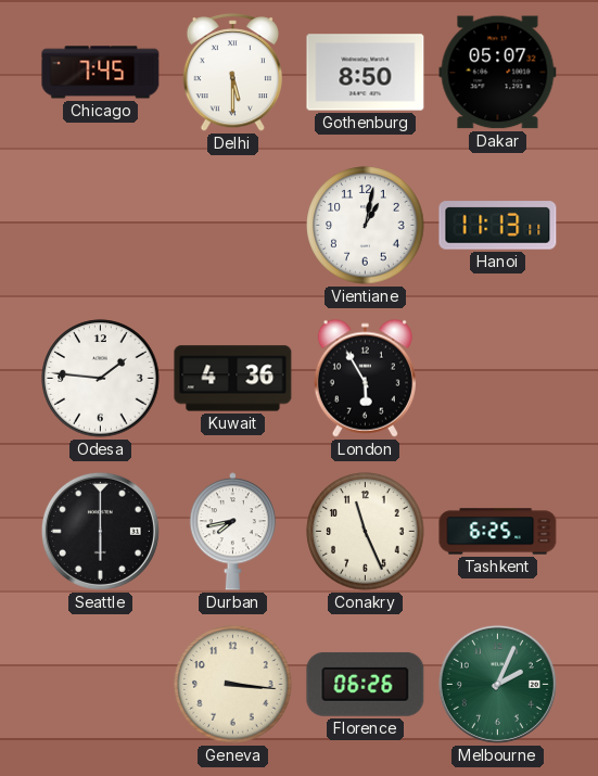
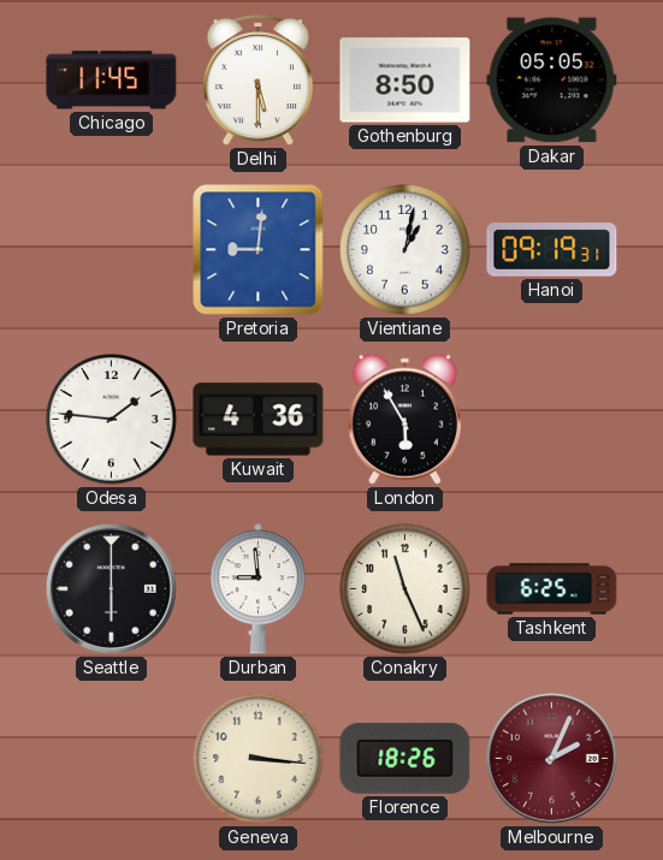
Chicago: 7:45 -> 11:45
Dakar: 05:07 -> 05:05
Pretoria: none -> 9:01
Hanoi: 11:13 -> 09:19
Durban: 7:43 -> 8:59
Florence: 06:26 -> 18:26
Melbourne dial: green -> burgundy
